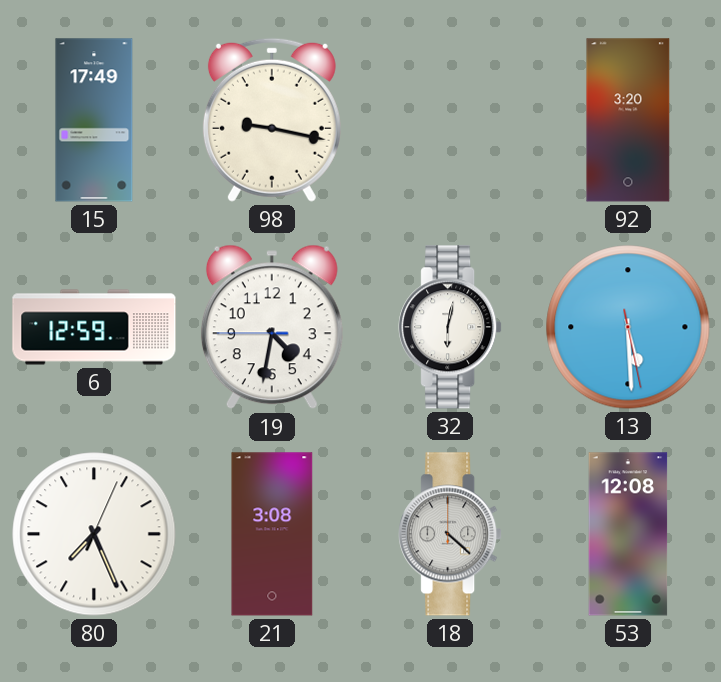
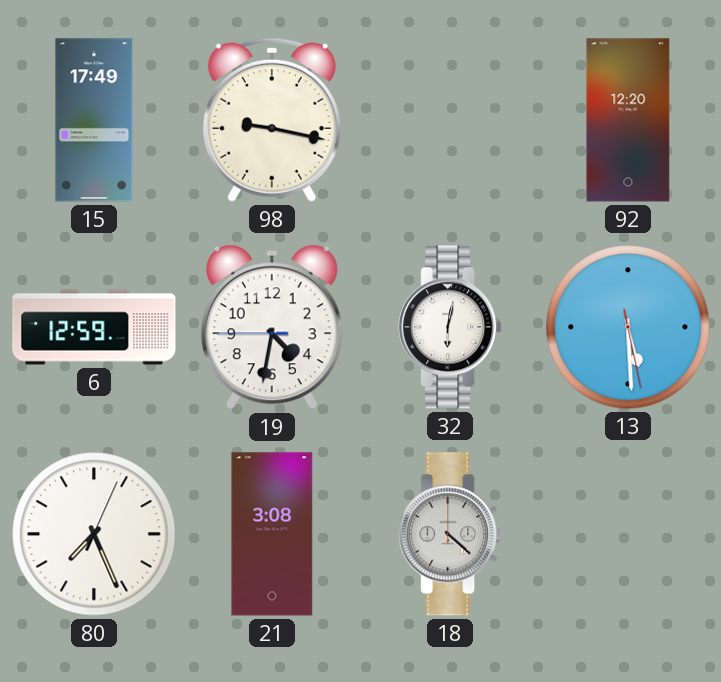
92: 3:20 -> 12:20
53: 12:08 -> none
